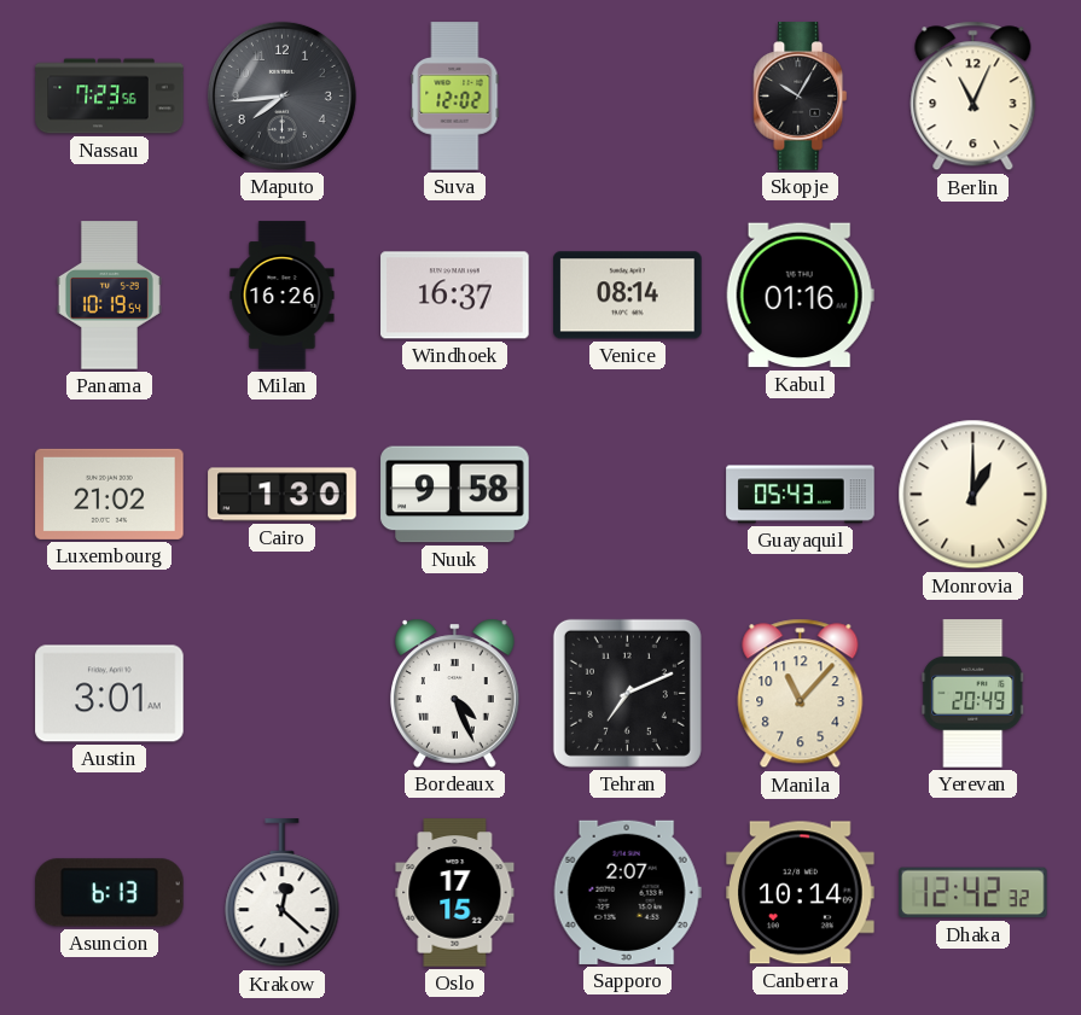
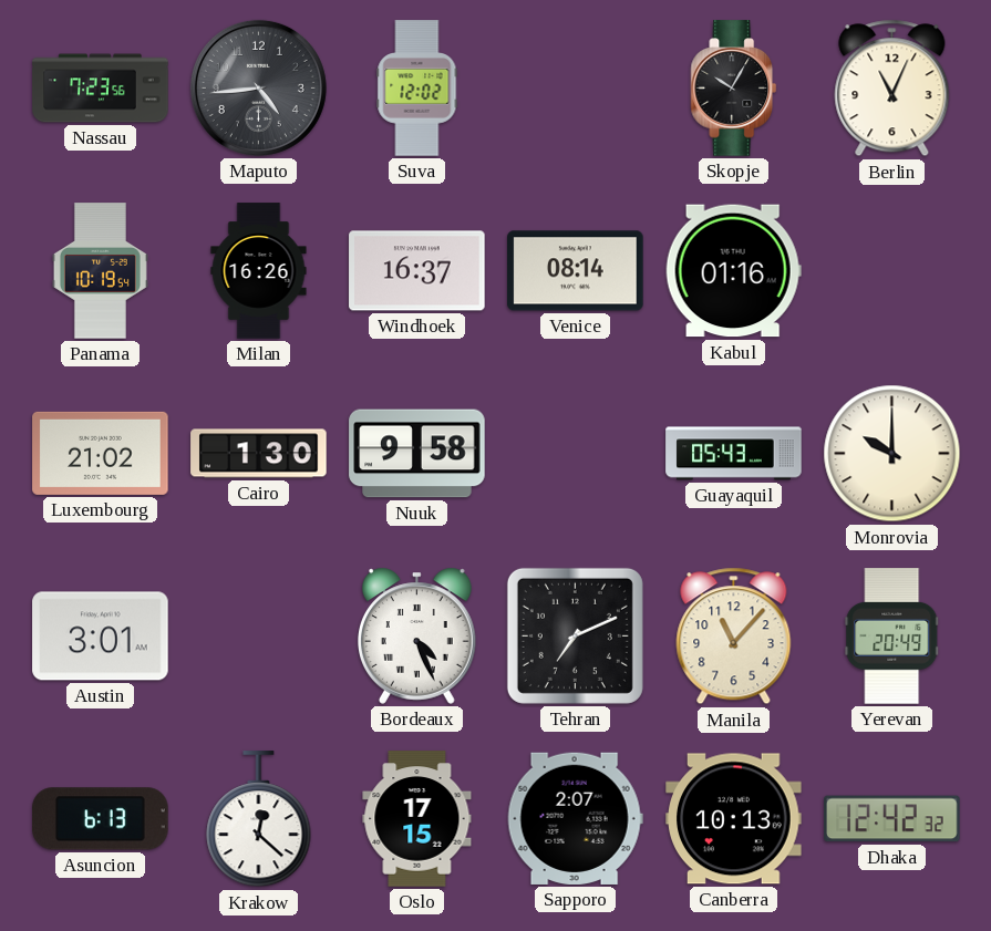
Maputo: 7:44 -> 4:44
Monrovia: 1:00 -> 10:00
Canberra: 10:14 -> 10:13
